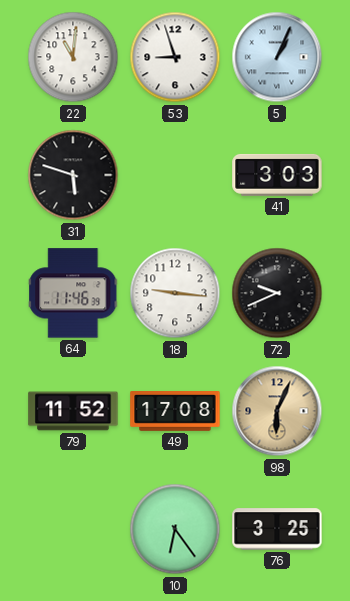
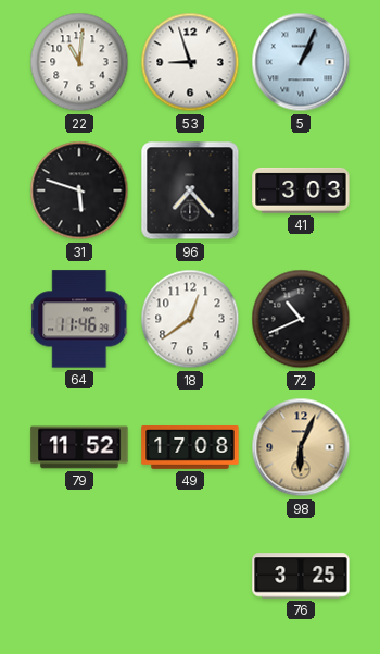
96: none -> 7:23
18: 9:16 -> 12:39
72: 9:41 -> 10:41
10: 6:24 -> none
